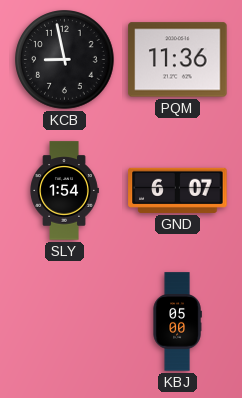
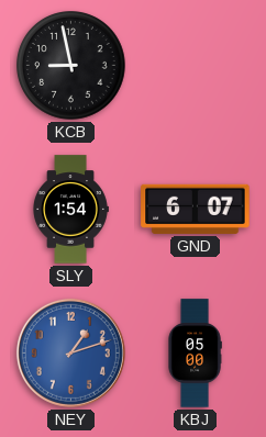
PQM: 11:36 -> none
NEY: none -> 1:12
